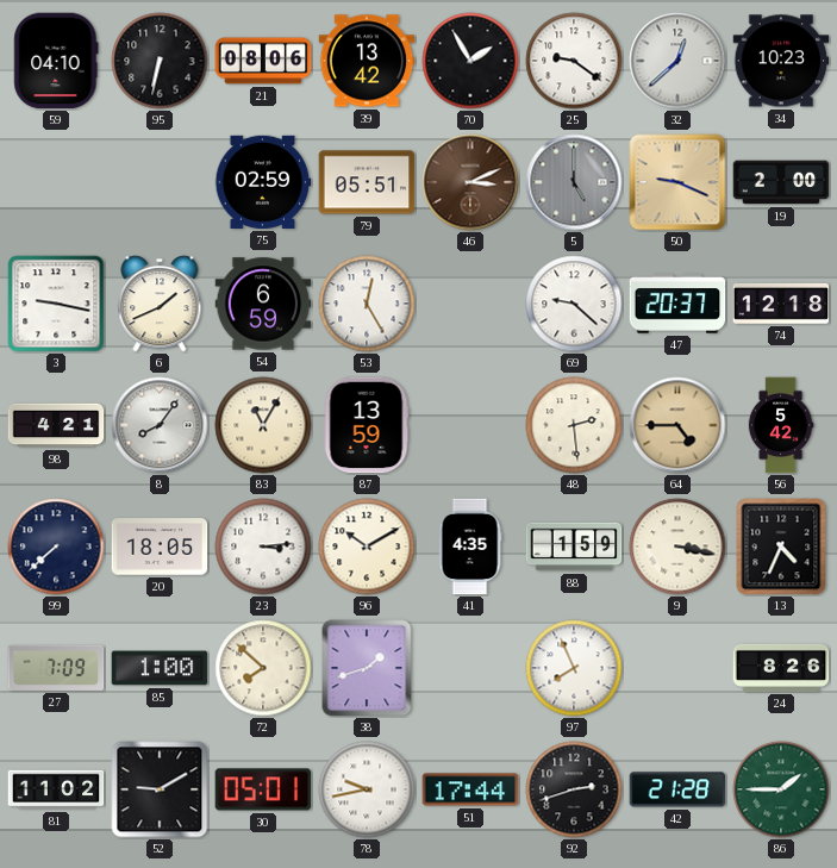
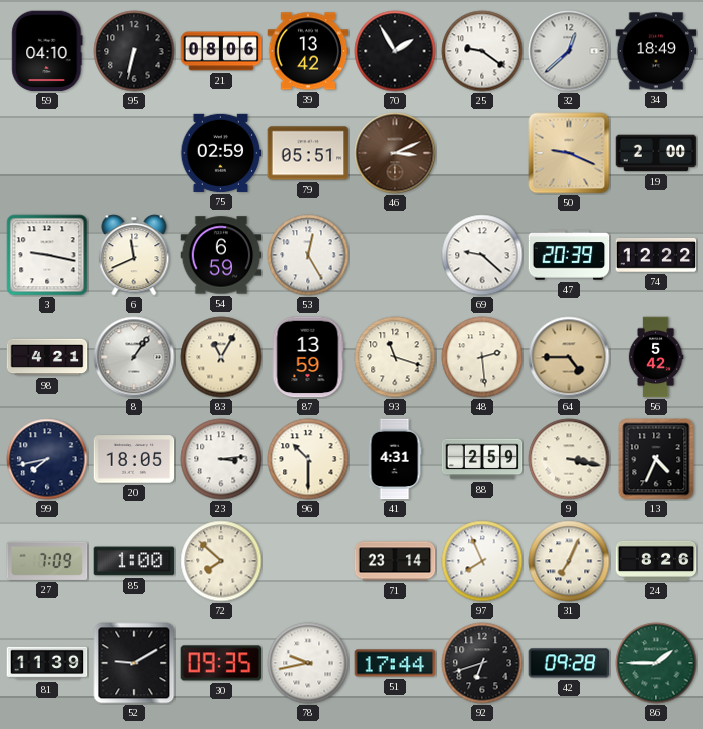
34: 10:23 -> 18:49
5: 5:00 -> none
6: 1:41 -> 11:41
47: 20:37 -> 20:39
74: 12:18 -> 12:22
8: 8:06 -> 1:06
93: none -> 11:18
99: 7:38 -> 7:43
96: 10:10 -> 10:30
41: 4:35 -> 4:31
88: 1:59 -> 2:59
38: 1:42 -> none
71: none -> 23:14
31: none -> 7:04
81: 11:02 -> 11:39
30: 05:01 -> 09:35
92: 2:42 -> 6:42
42: 21:28 -> 09:28
